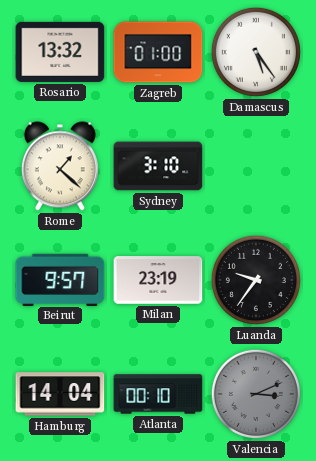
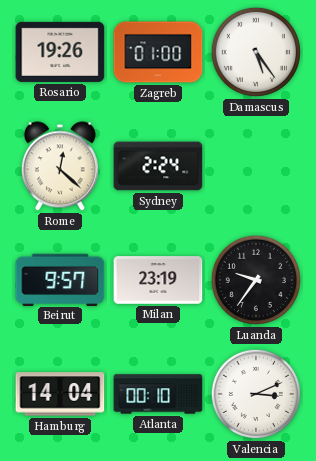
Rosario: 13:32 -> 19:26
Rome: 1:22 -> 12:22
Sydney: 3:10 -> 2:24
Valencia dial: grey -> white
